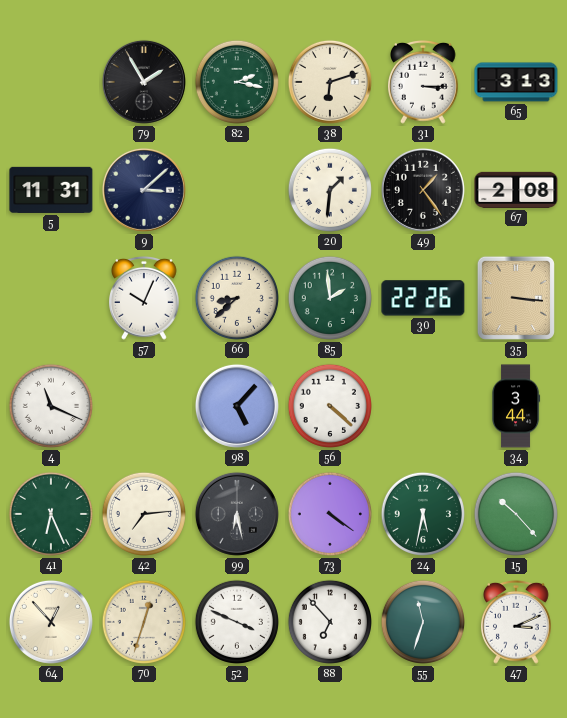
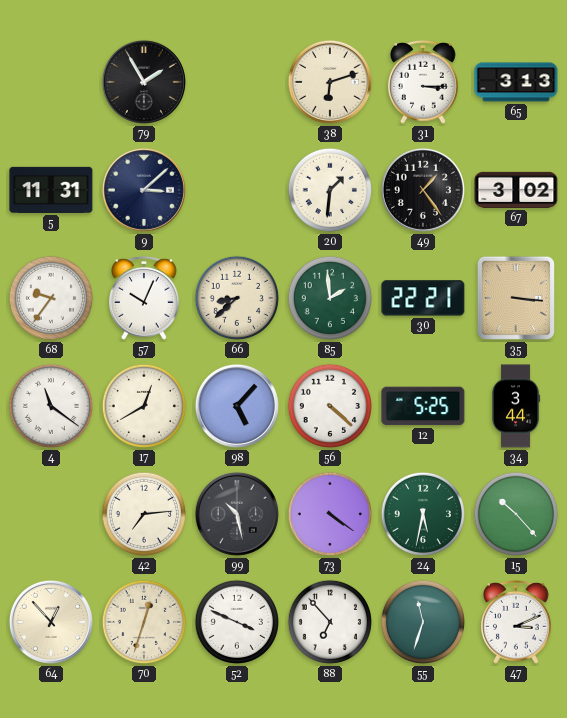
82: 2:17 -> none
67: 2:08 -> 3:02
68: none -> 9:36
30: 22:26 -> 22:21
4: 11:19 -> 11:21
17: none -> 12:40
12: none -> 5:25
41: 6:26 -> none
99: 6:28 -> 10:28
